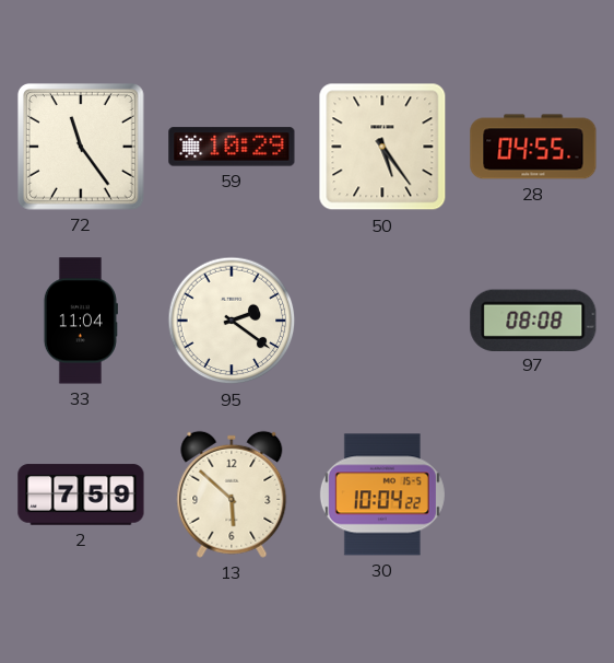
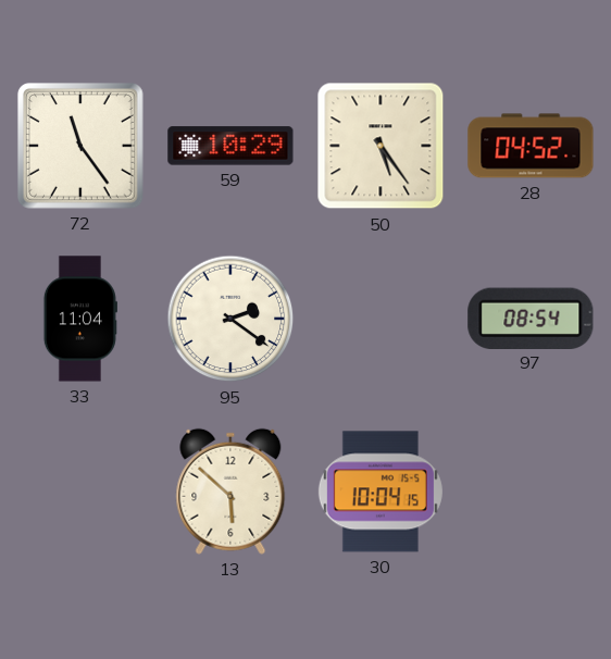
28: 04:55 -> 04:52
97: 08:08 -> 08:54
2: 7:59 -> none
30: 10:04:22 -> 10:04:15
